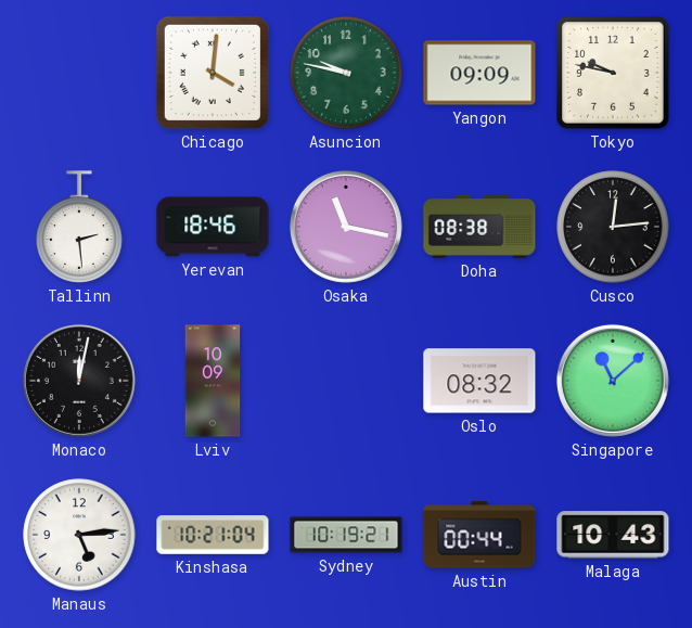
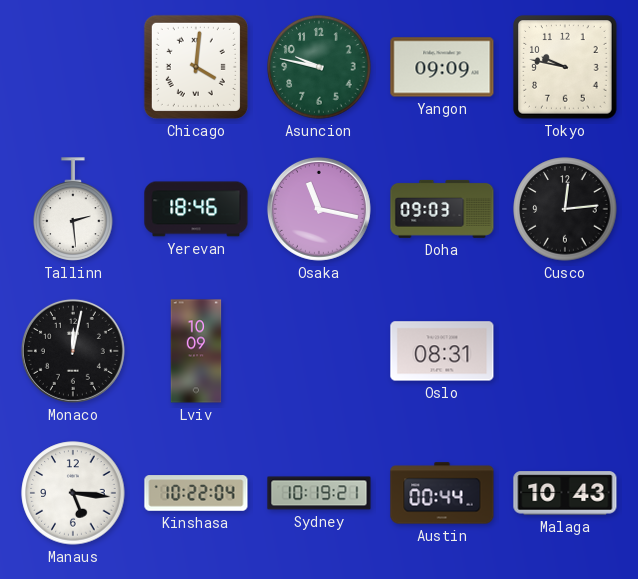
Doha: 08:38 -> 09:03
Oslo: 08:32 -> 08:31
Singapore: 11:08 -> none
Manaus: 5:14 -> 5:16
Kinshasa: 10:21 -> 10:22
